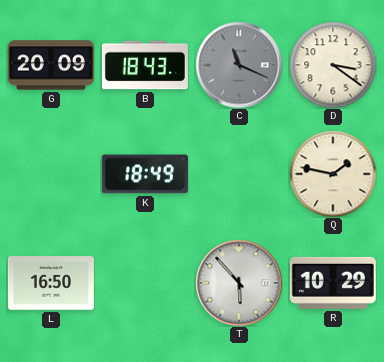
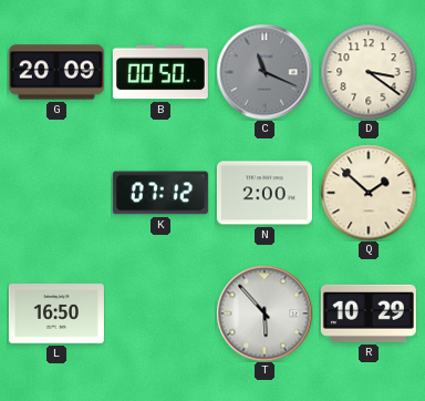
B: 18:43 -> 00:50
K: 18:49 -> 07:12
N: none -> 2:00
Q: 1:47 -> 1:52
